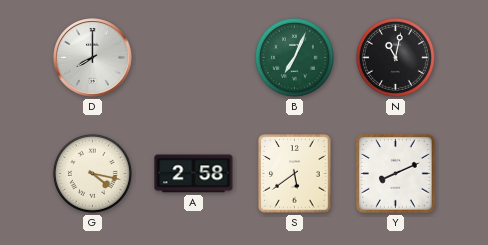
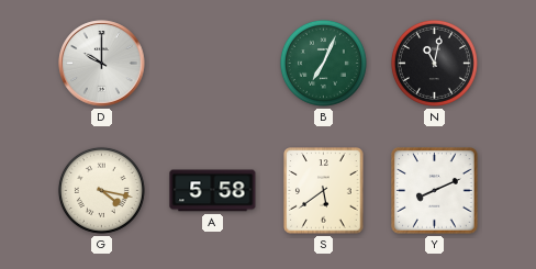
D: 8:00 -> 10:00
A: 2:58 -> 5:58
